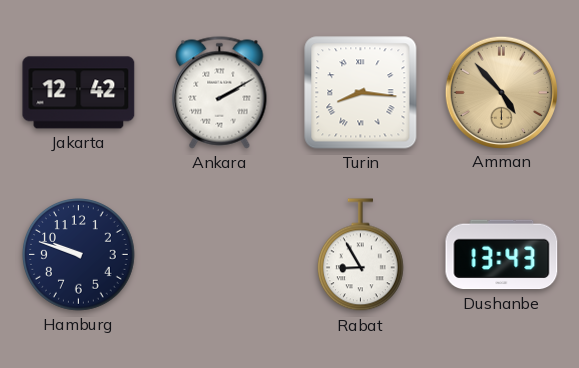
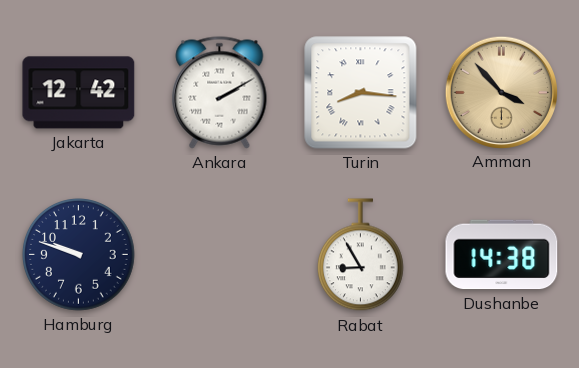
Amman: 4:53 -> 3:53
Dushanbe: 13:43 -> 14:38
